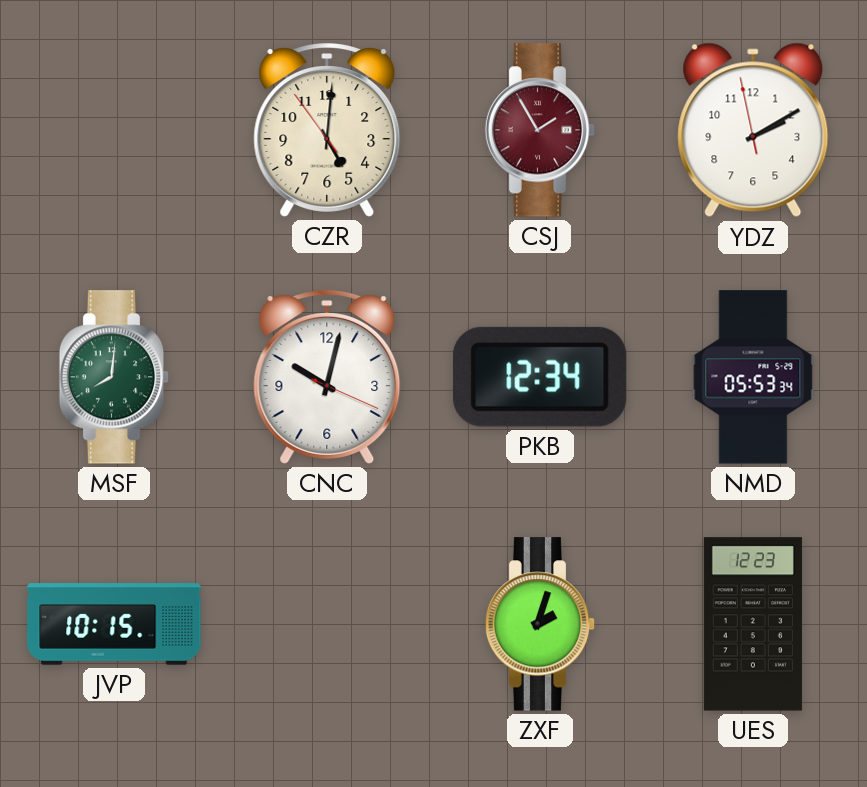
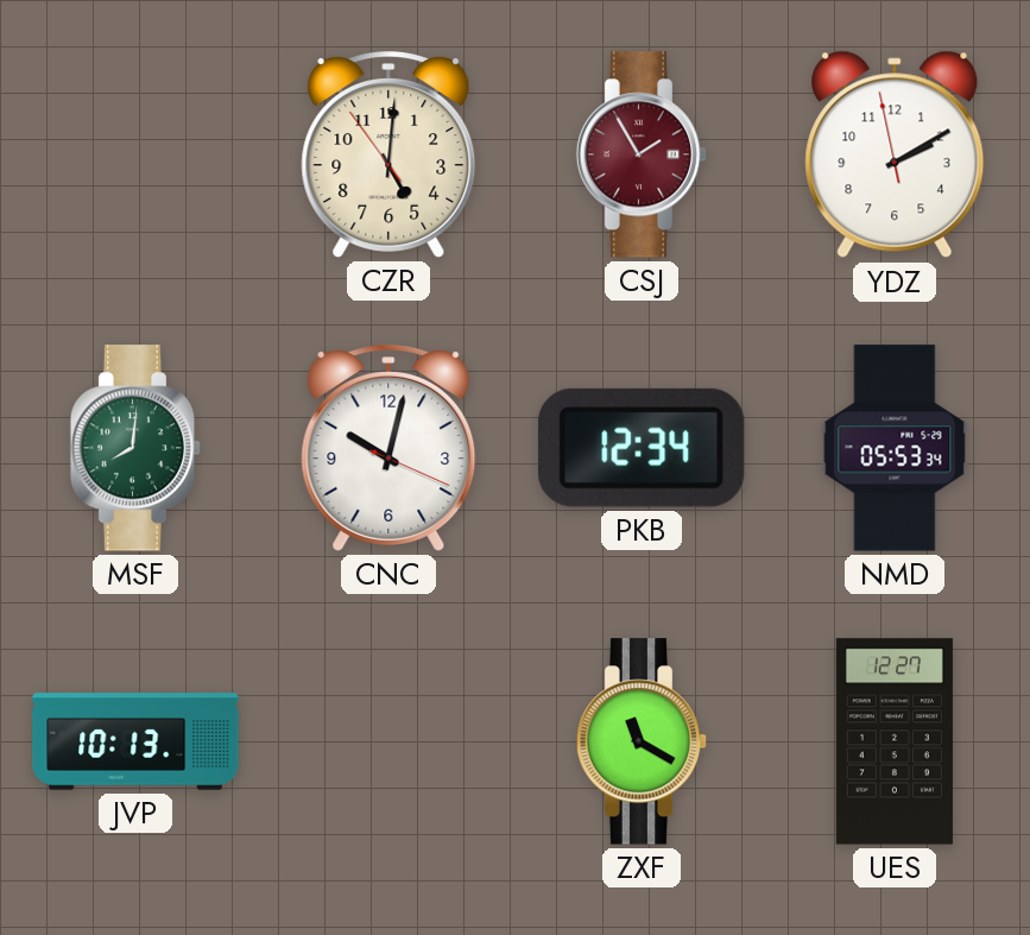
JVP: 10:15 -> 10:13
ZXF: 2:03 -> 11:20
UES: 12:23 -> 12:27
